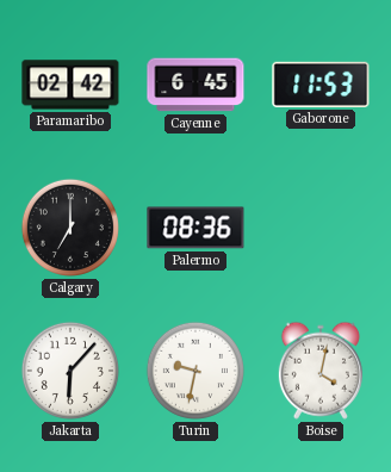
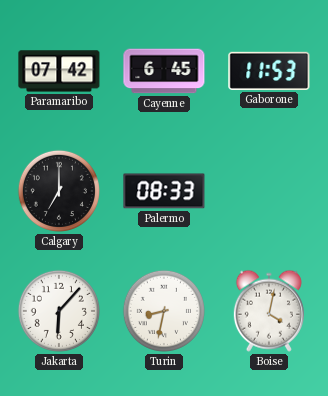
Paramaribo: 02:42 -> 07:42
Palermo: 08:36 -> 08:33
Turin: 9:32 -> 8:32
